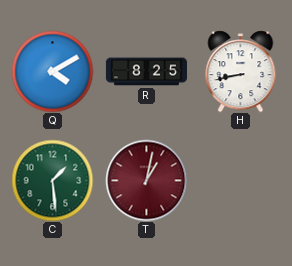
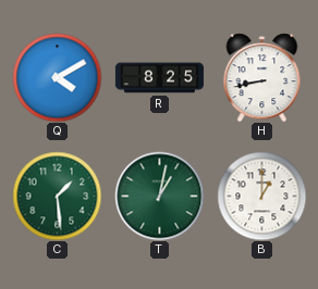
T dial: burgundy -> green
B: none -> 1:00
